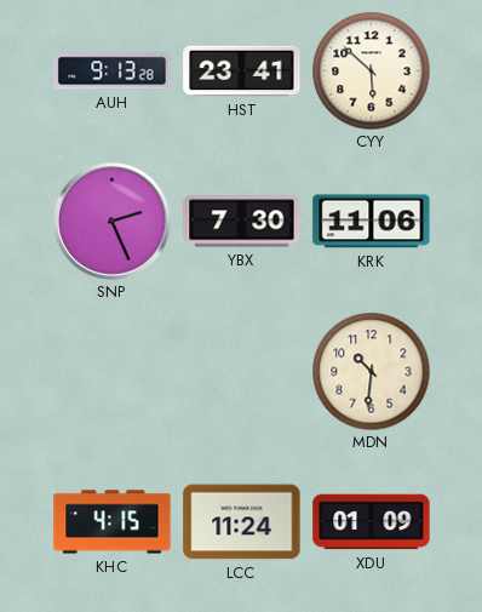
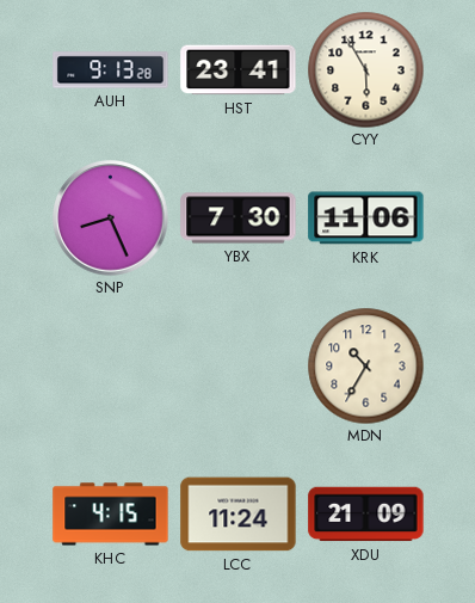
CYY: 5:52 -> 5:55
SNP: 2:26 -> 8:26
MDN: 10:31 -> 10:35
XDU: 01:09 -> 21:09
